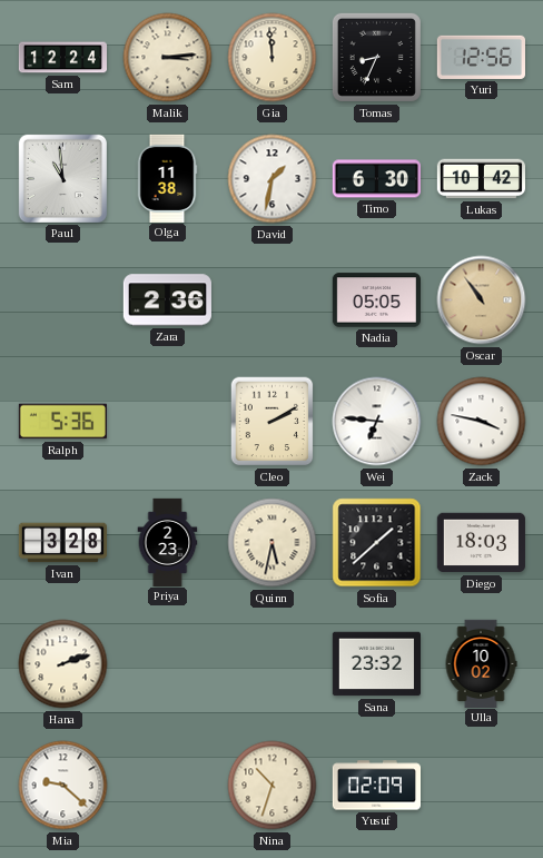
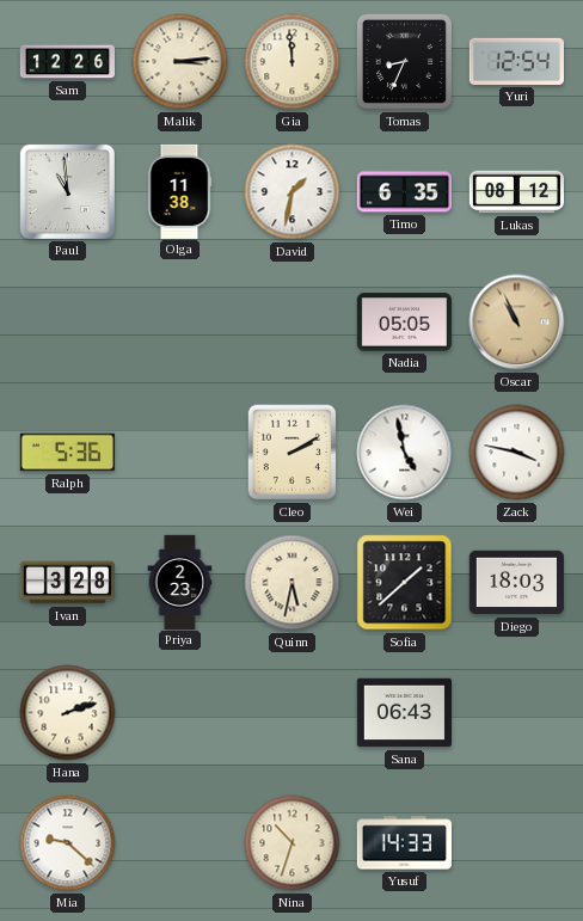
Sam: 12:24 -> 12:26
Yuri: 12:56 -> 12:54
Timo: 6:30 -> 6:35
Lukas: 10:42 -> 08:12
Zara: 2:36 -> none
Oscar: 10:54 -> 10:56
Wei: 6:46 -> 4:58
Sana: 23:32 -> 06:43
Ulla: 10:02 -> none
Yusuf: 02:09 -> 14:33
